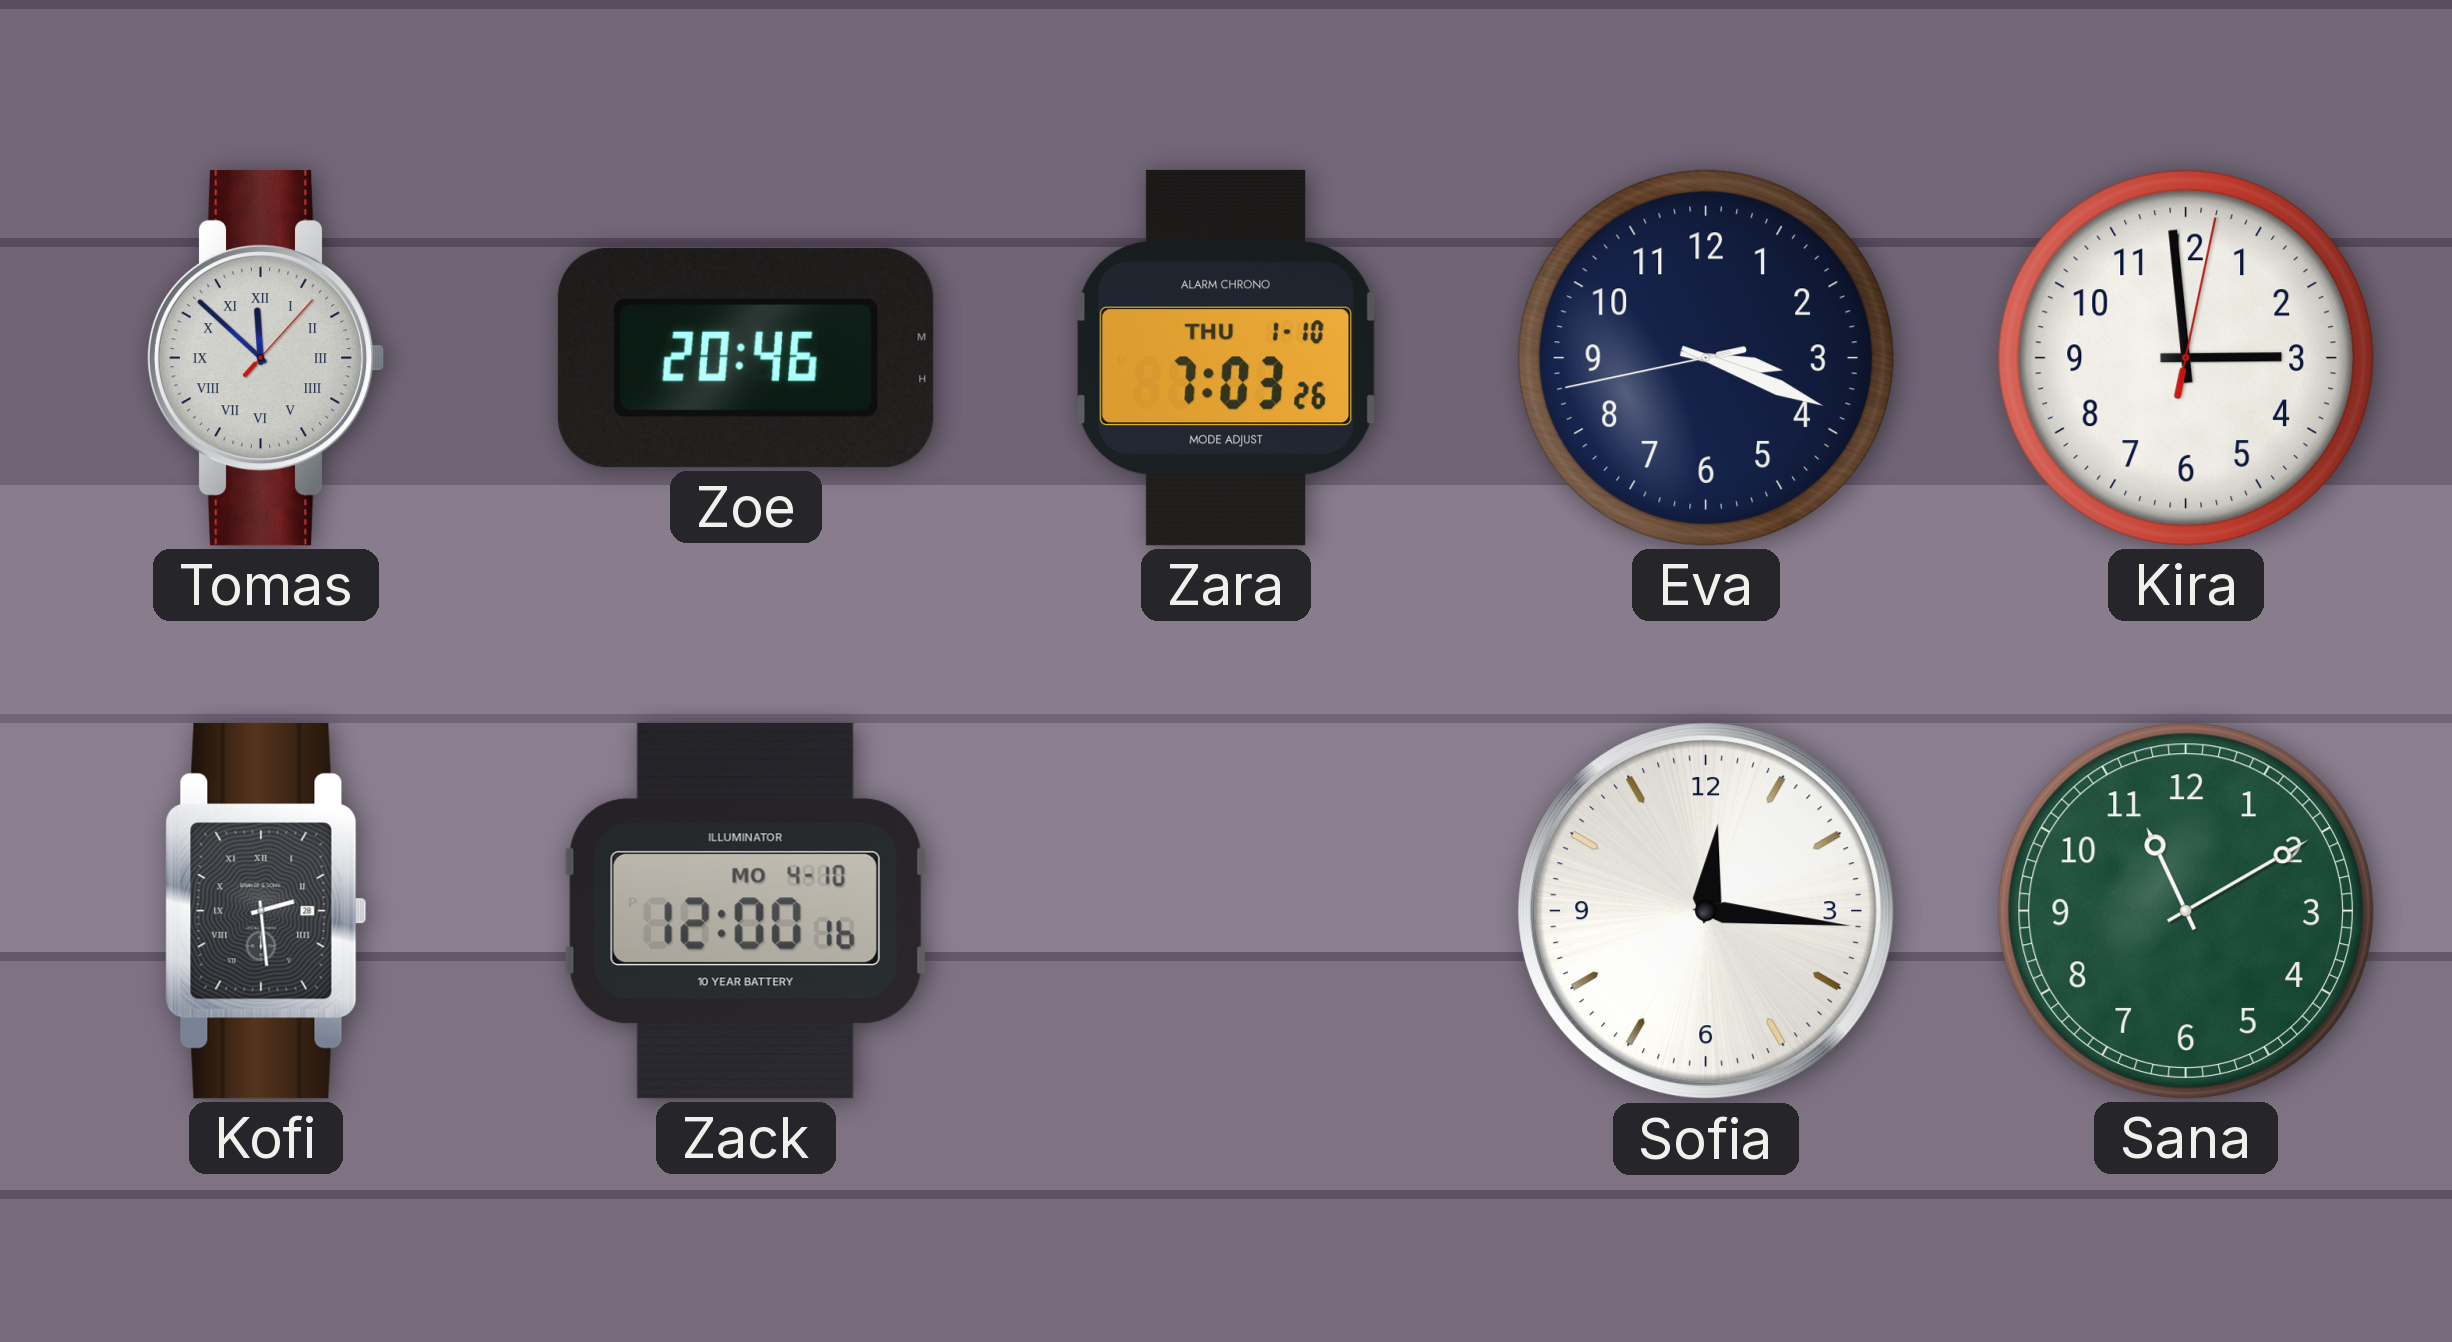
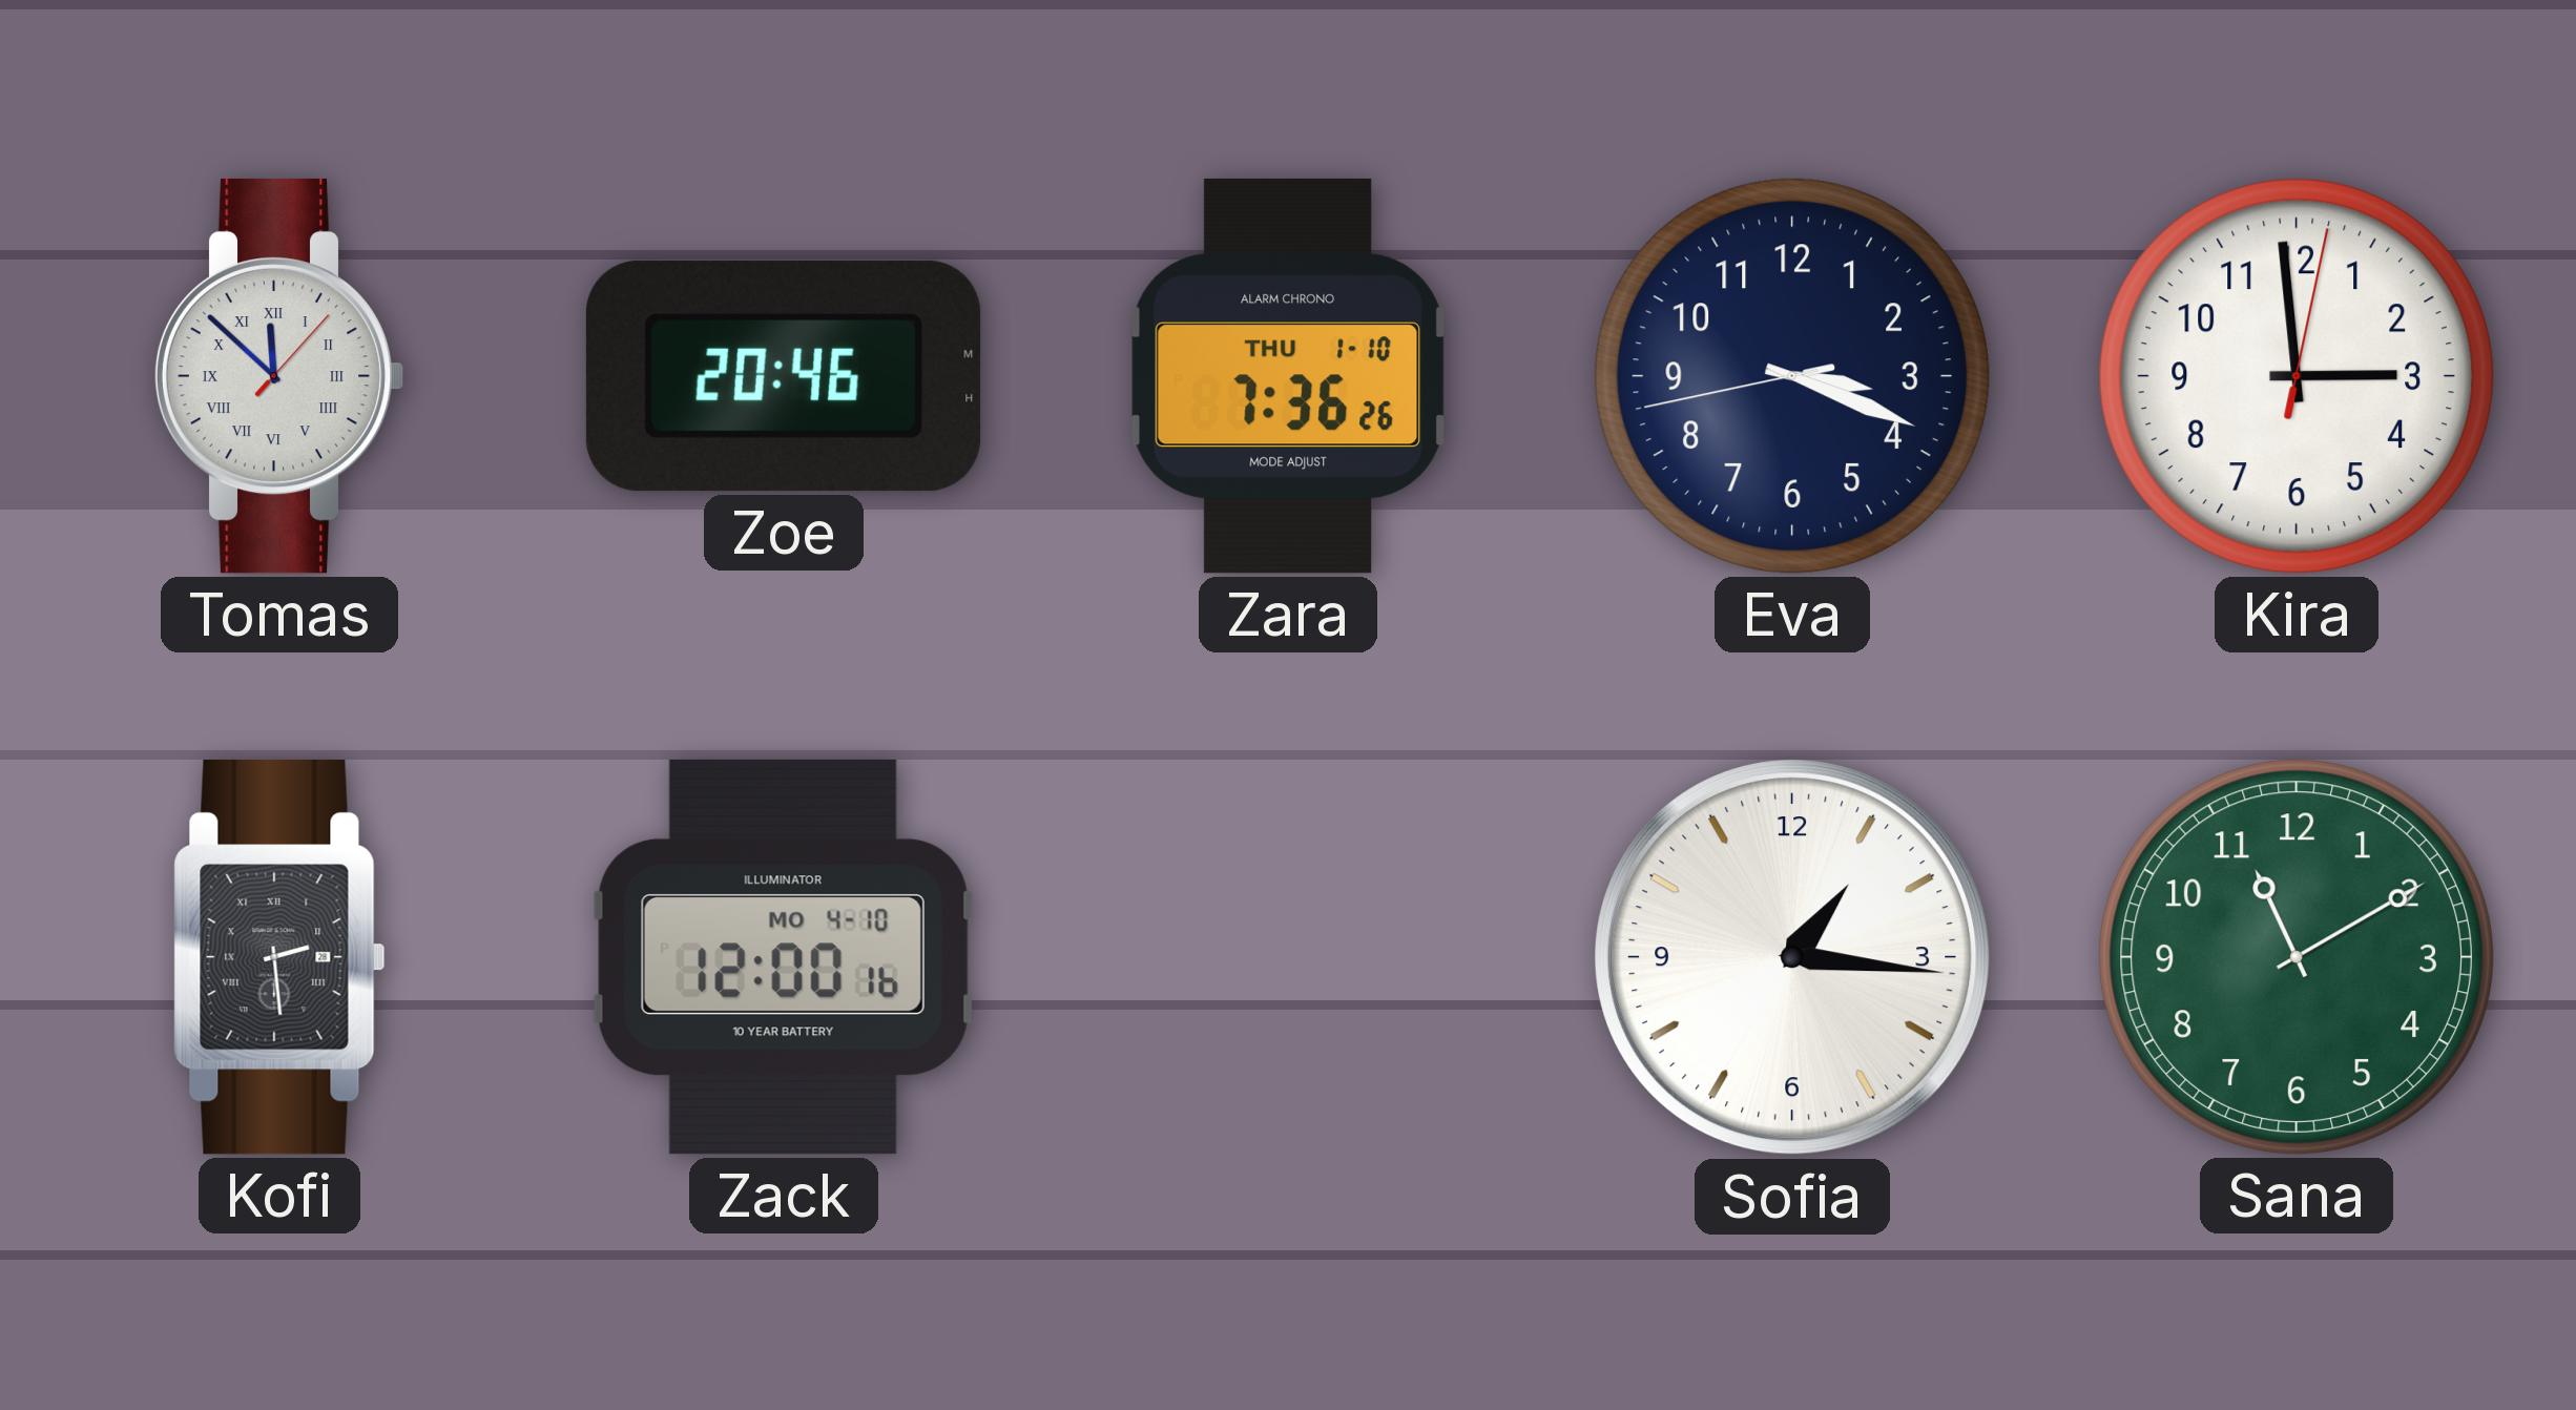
Zara: 7:03 -> 7:36
Sofia: 12:16 -> 1:16
